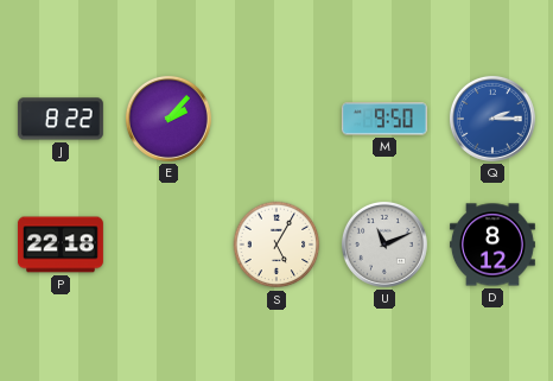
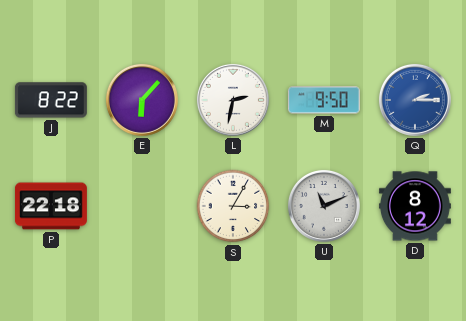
E: 2:07 -> 6:07
L: none -> 2:32
S: 5:05 -> 3:05
